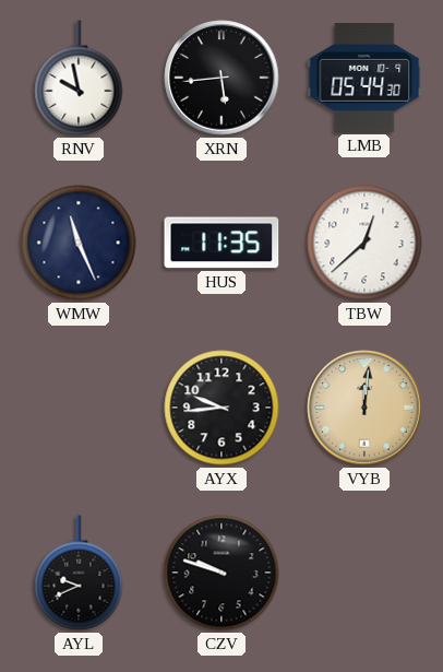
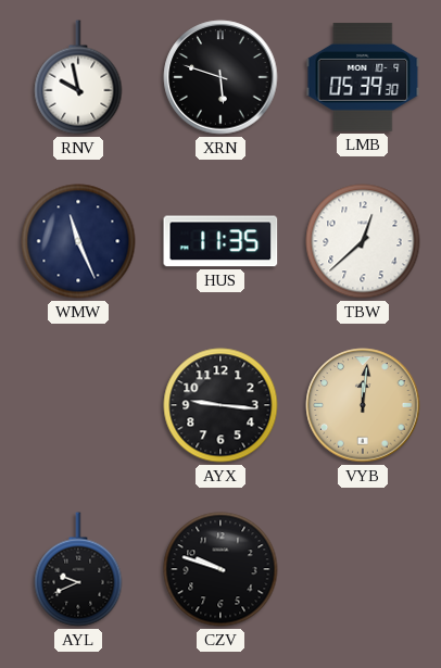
XRN: 5:44 -> 5:48
LMB: 05:44 -> 05:39
AYX: 9:44 -> 9:16
